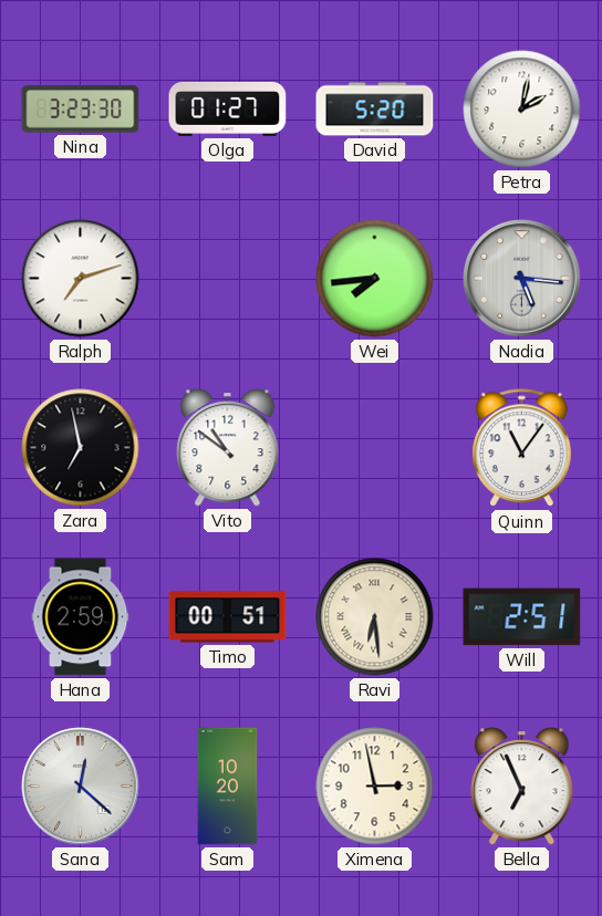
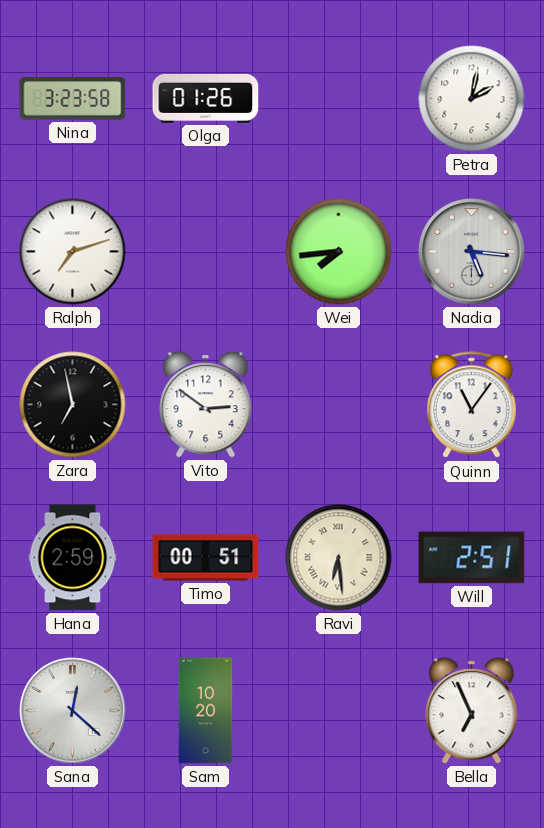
Nina: 3:23:30 -> 3:23:58
Olga: 01:27 -> 01:26
David: 5:20 -> none
Vito: 10:51 -> 2:51
Ximena: 2:58 -> none
